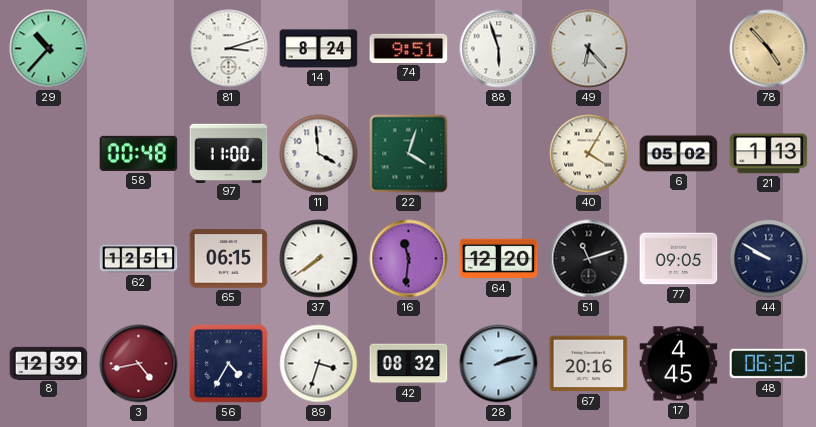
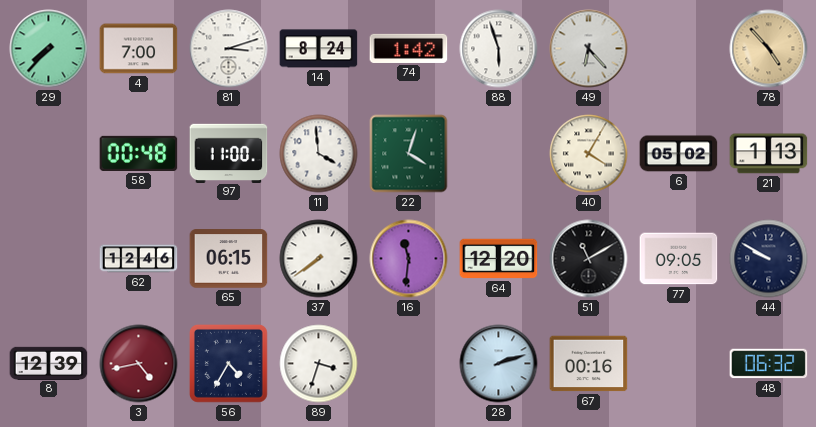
29: 10:37 -> 7:37
4: none -> 7:00
74: 9:51 -> 1:42
62: 12:51 -> 12:46
51: 11:12 -> 11:10
42: 08:32 -> none
67: 20:16 -> 00:16
17: 4:45 -> none
